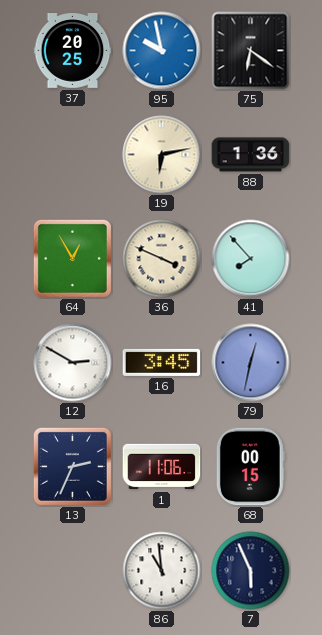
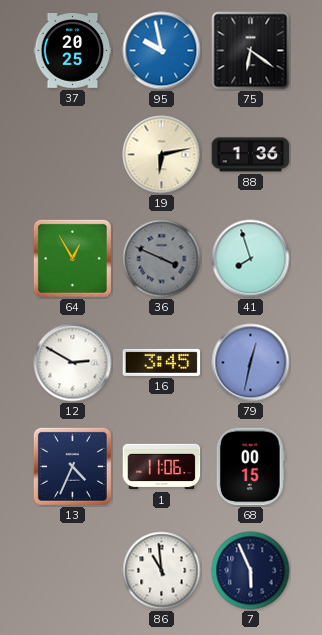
36 dial: cream -> grey
41: 7:53 -> 7:57
13: 2:34 -> 4:34
